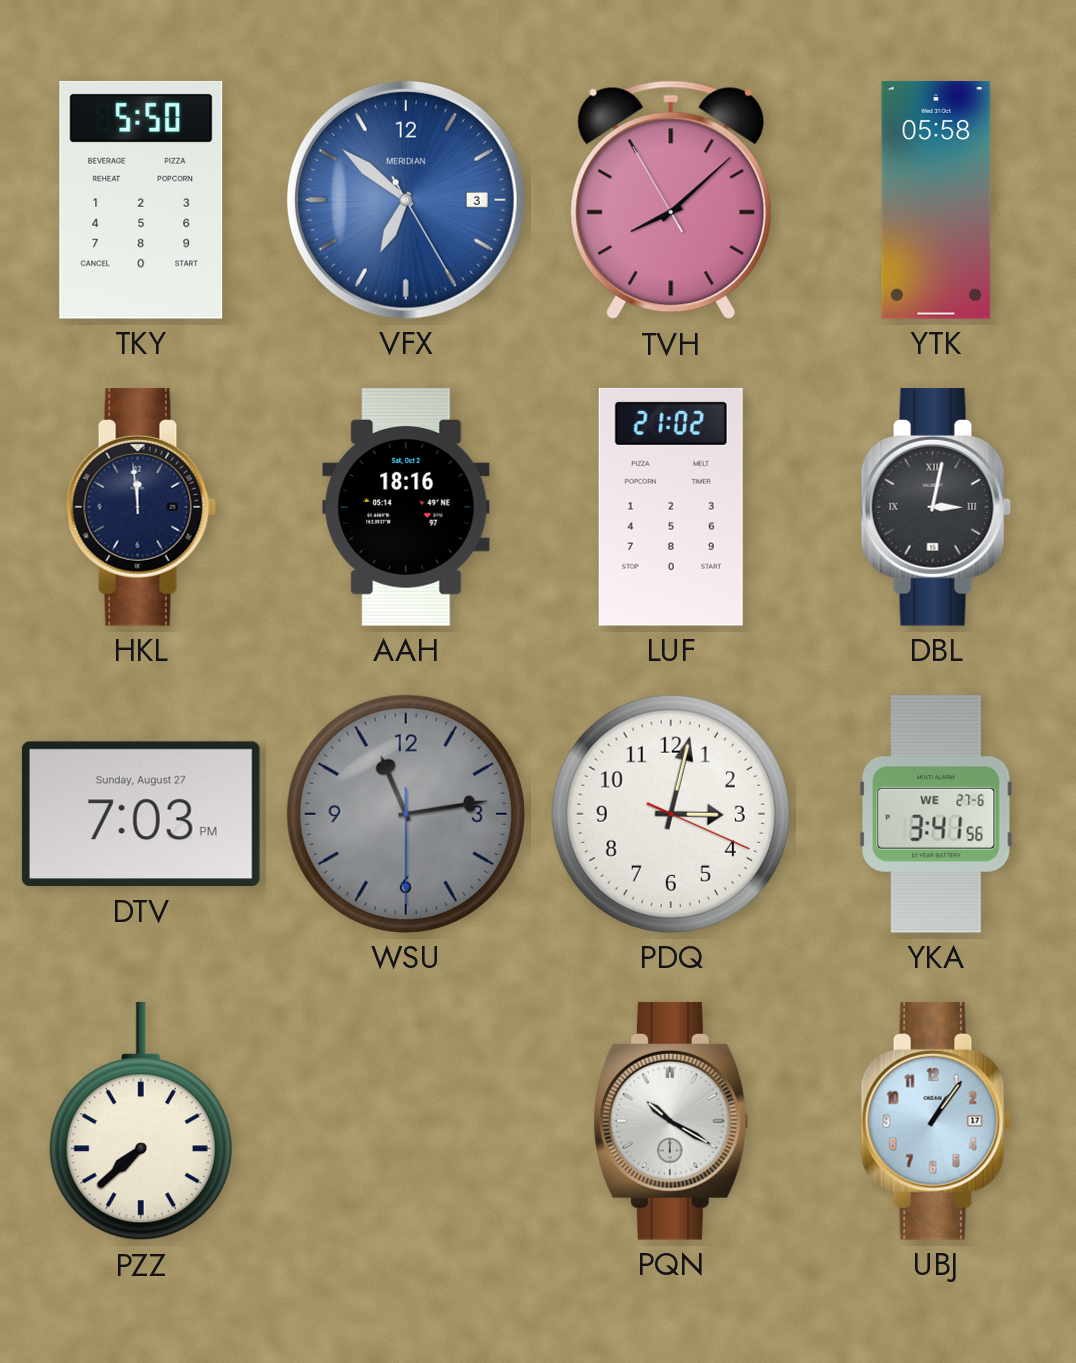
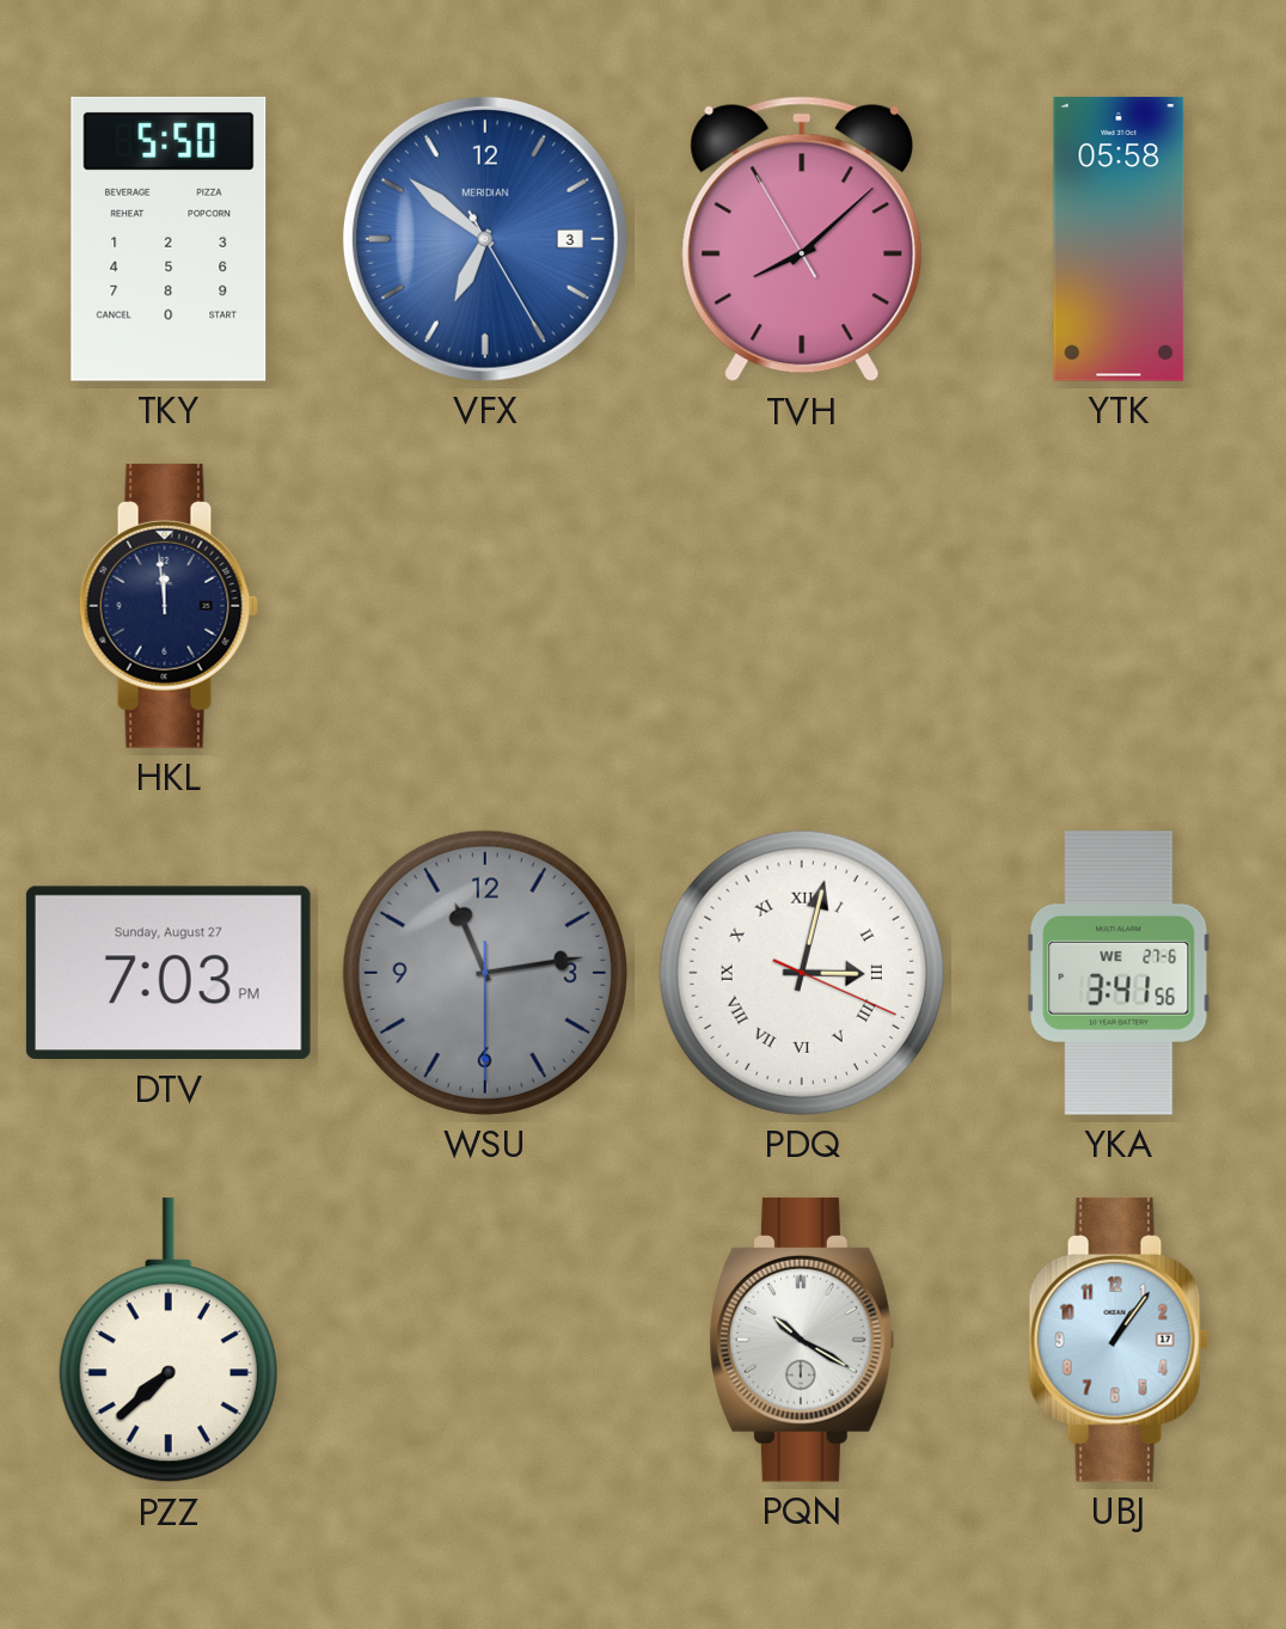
AAH: 18:16 -> none
LUF: 21:02 -> none
DBL: 3:02 -> none
PDQ numerals: Arabic -> Roman
